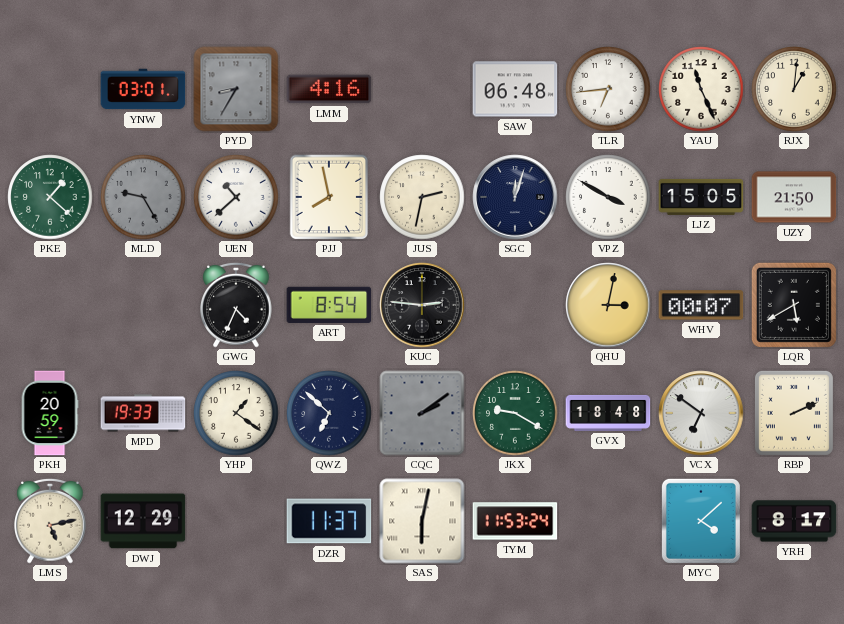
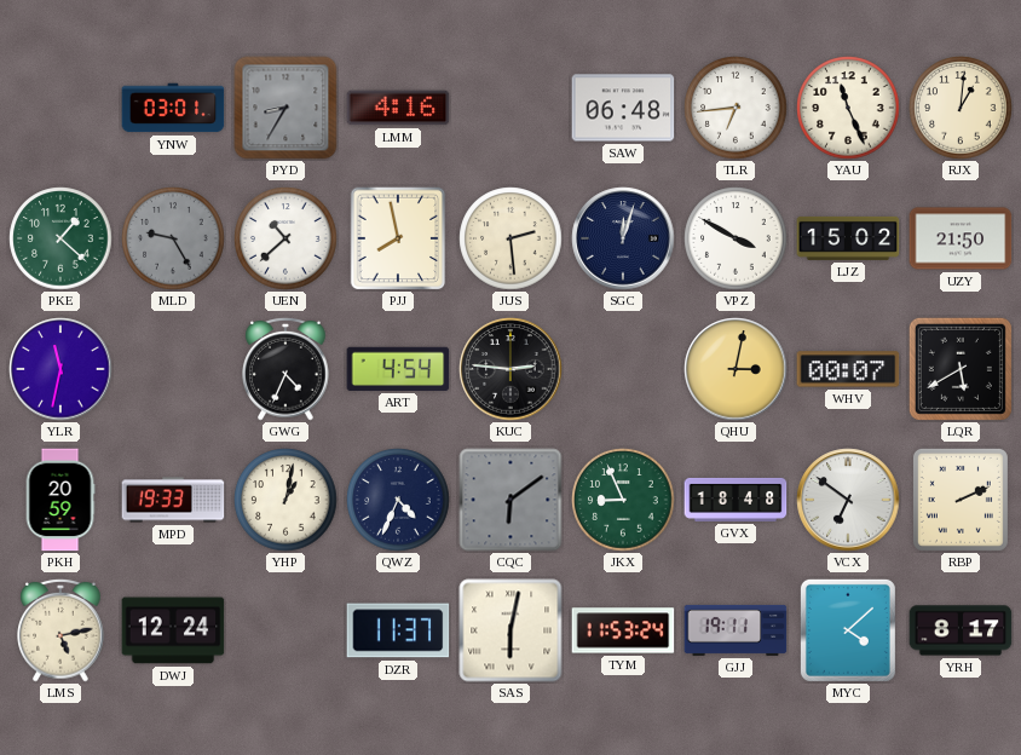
JUS: 2:32 -> 2:29
LJZ: 15:05 -> 15:02
YLR: none -> 11:32
ART: 8:54 -> 4:54
YHP: 1:21 -> 1:02
QWZ: 6:52 -> 4:34
CQC: 2:09 -> 6:09
JKX: 9:20 -> 8:56
DWJ: 12:29 -> 12:24
GJJ: none -> 19:11
